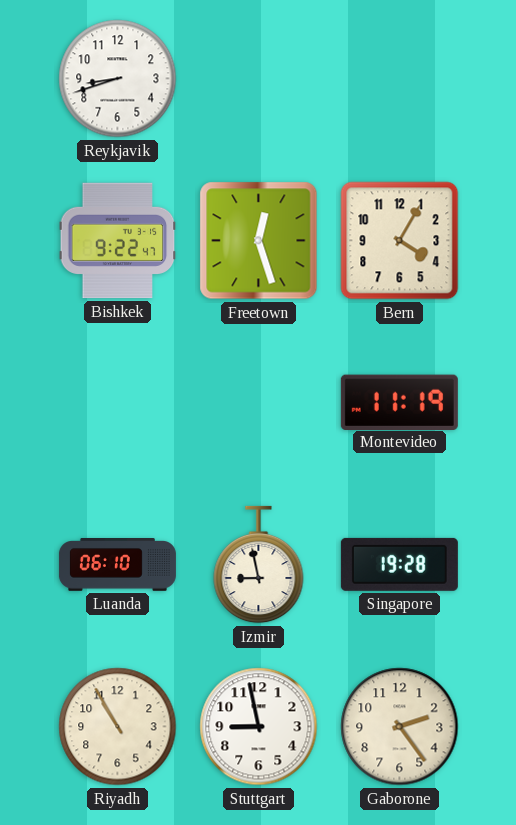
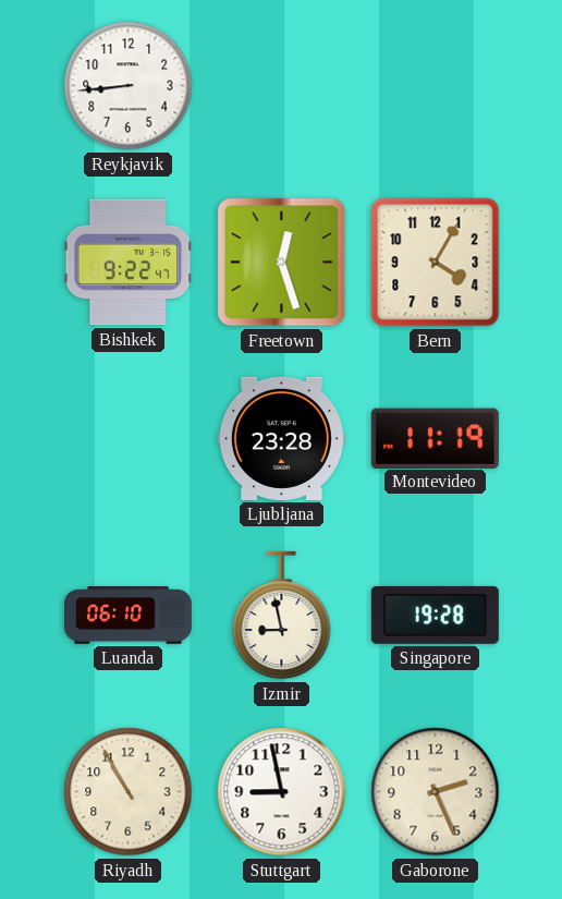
Reykjavik: 8:42 -> 8:44
Ljubljana: none -> 23:28
Gaborone: 2:24 -> 2:26
